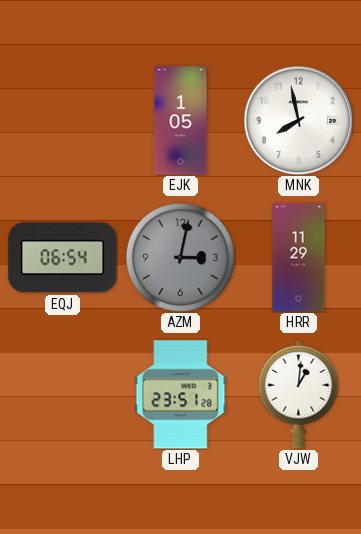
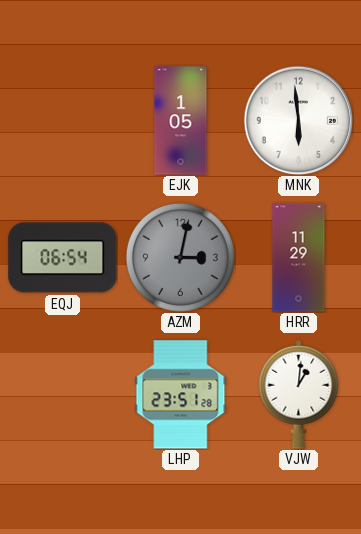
MNK: 7:58 -> 5:59
